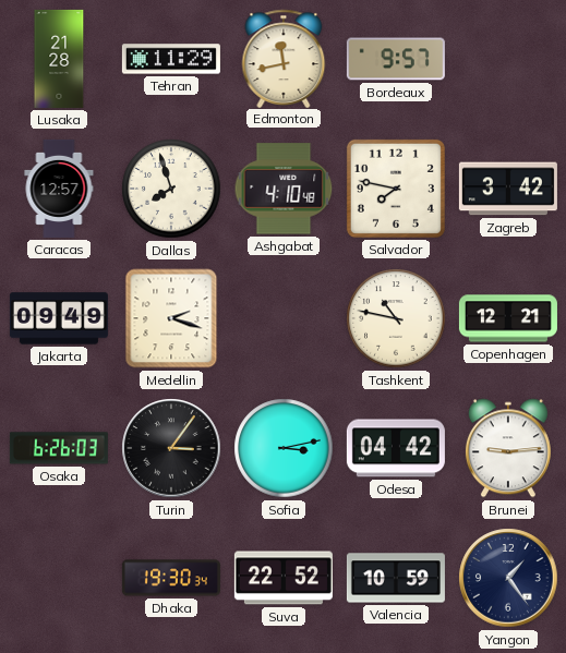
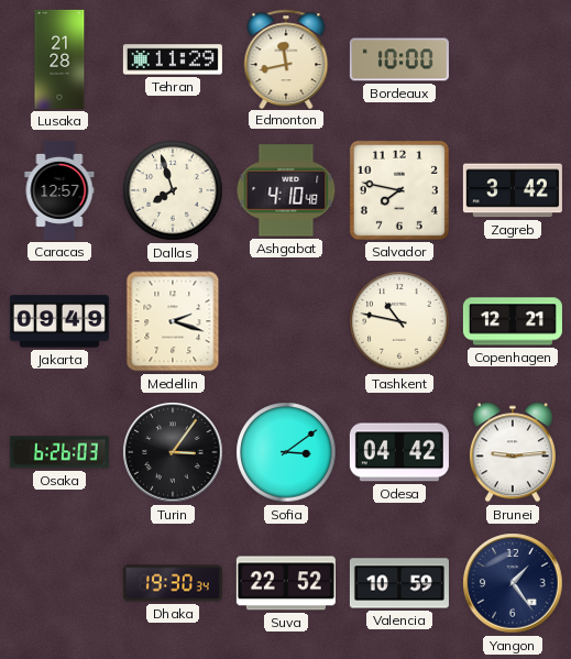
Bordeaux: 9:57 -> 10:00
Sofia: 3:13 -> 3:09
